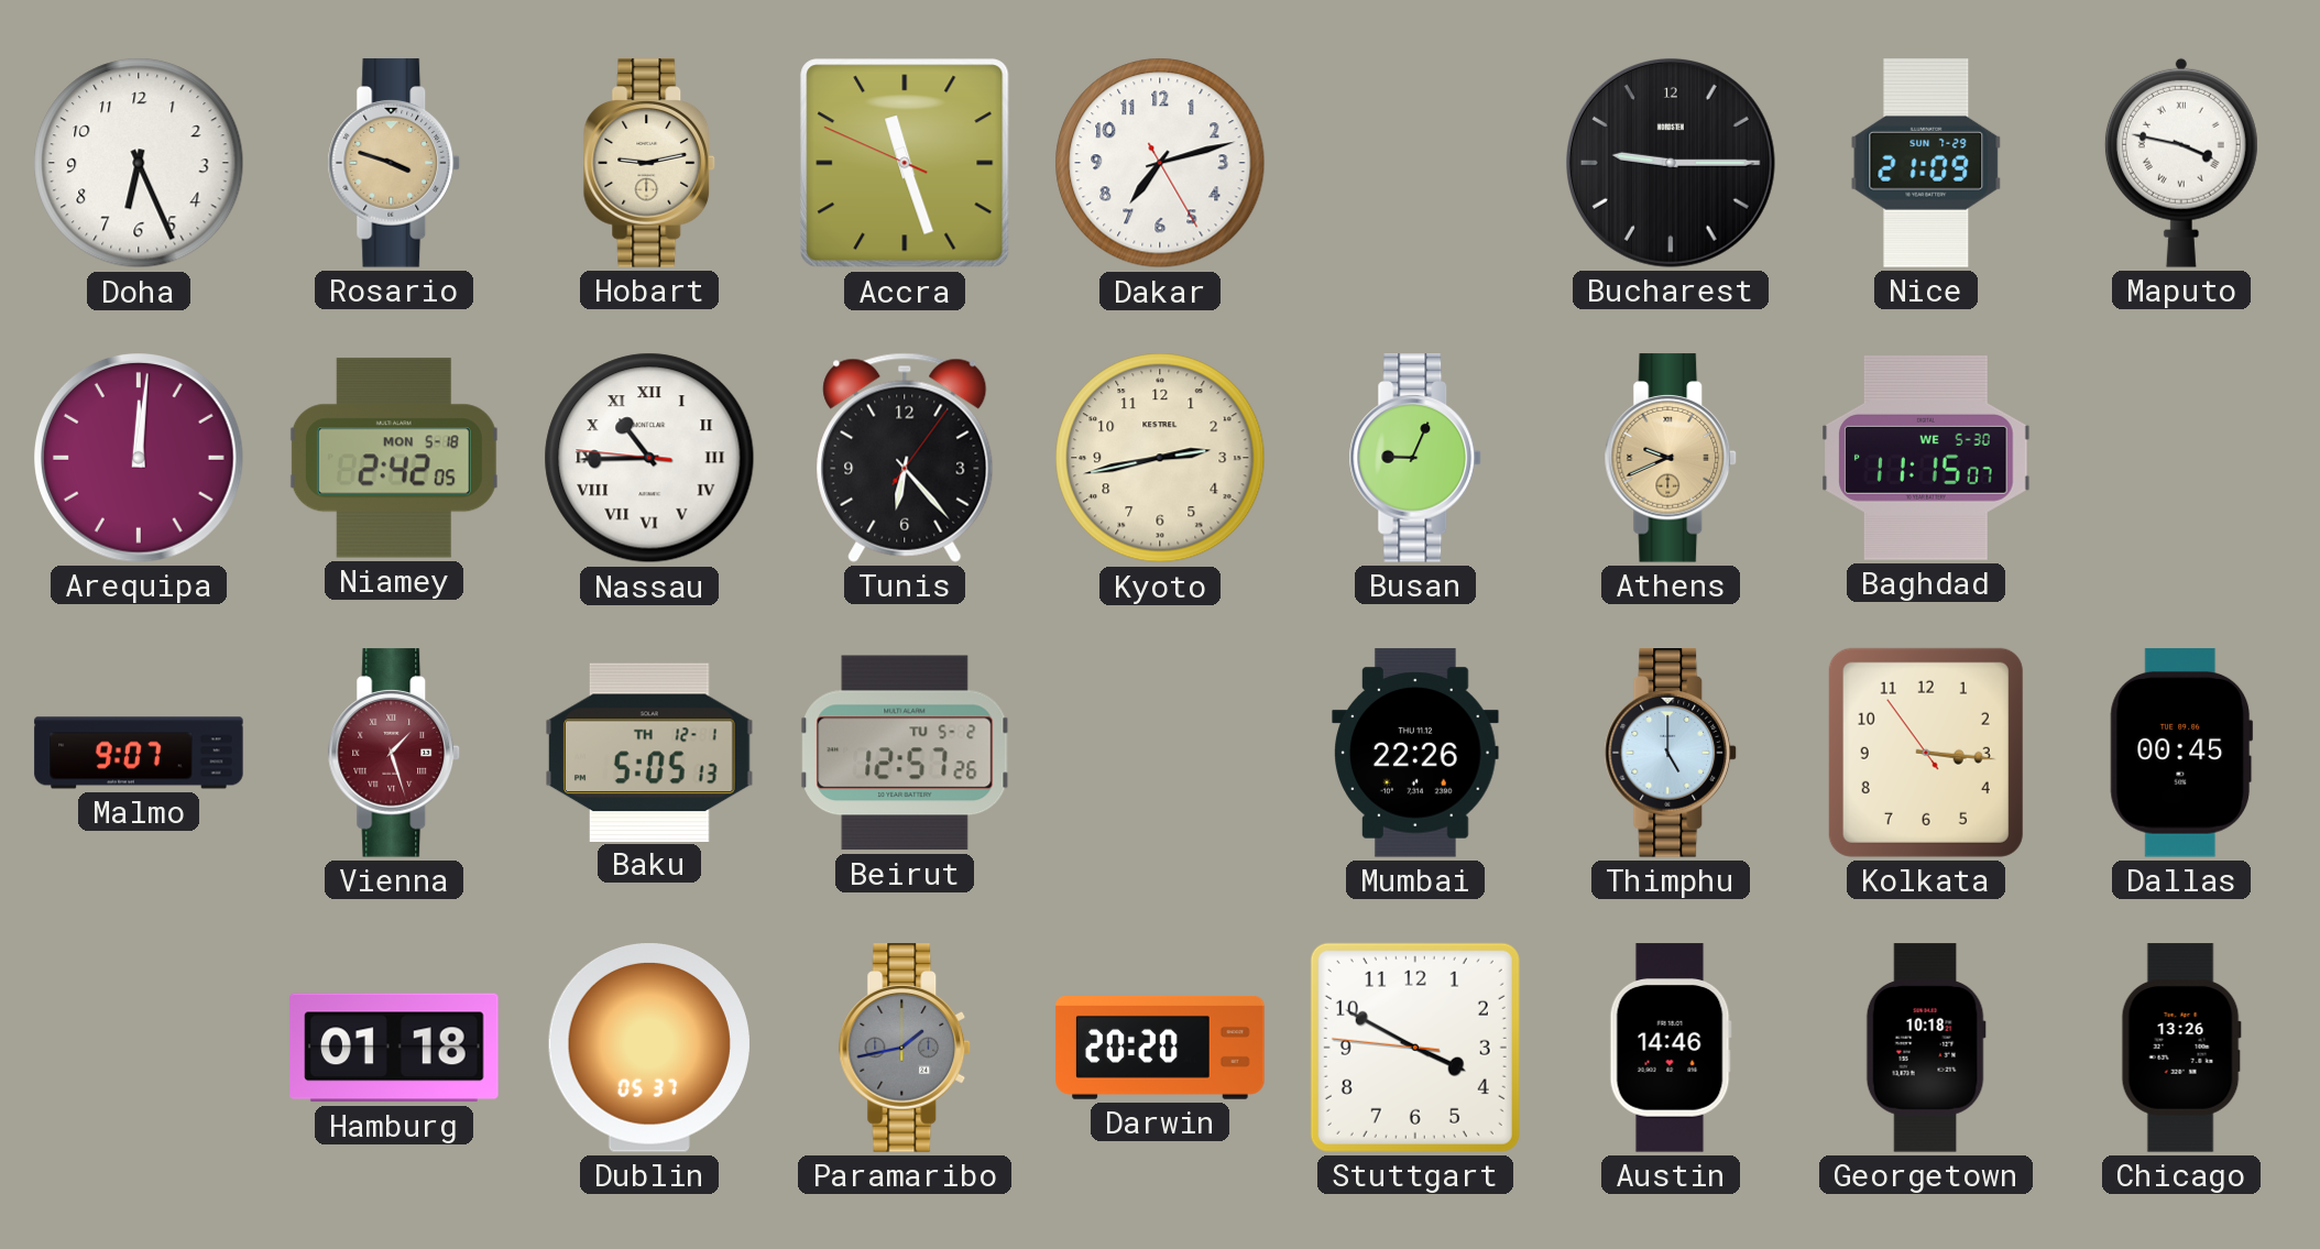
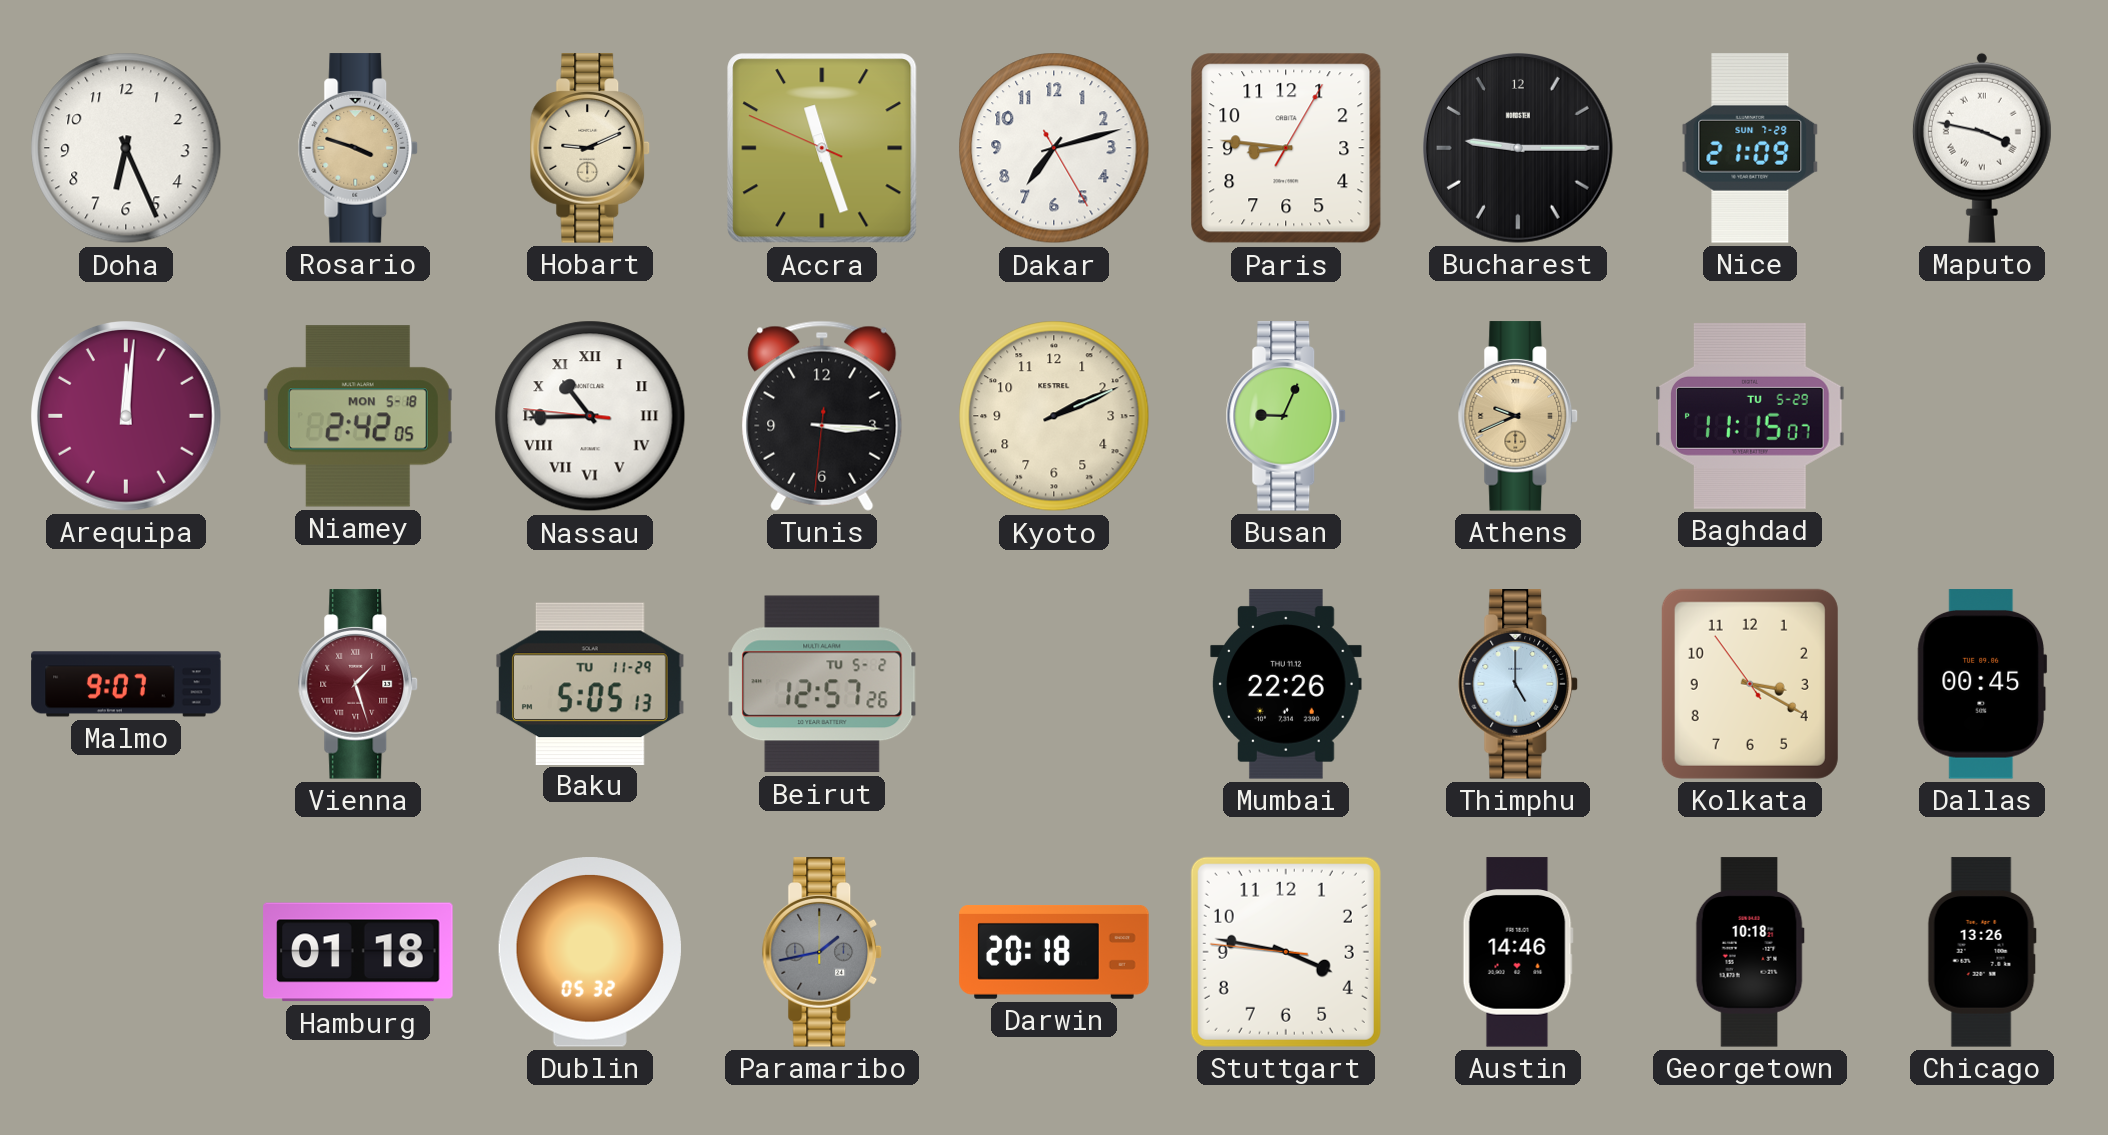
Hobart: 9:13 -> 9:11
Paris: none -> 8:46
Tunis: 6:23 -> 3:15
Kyoto: 2:43 -> 2:11
Baghdad date: WE 5-30 -> TU 5-29
Baku date: TH 12-1 -> TU 11-29
Kolkata: 3:15 -> 3:19
Dublin: 05:37 -> 05:32
Darwin: 20:20 -> 20:18
Stuttgart: 3:49 -> 3:46
